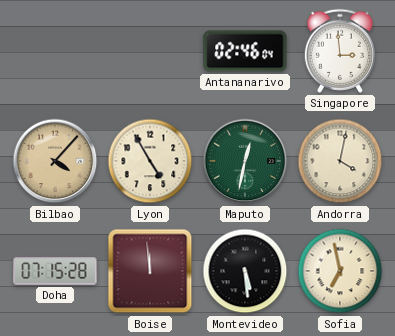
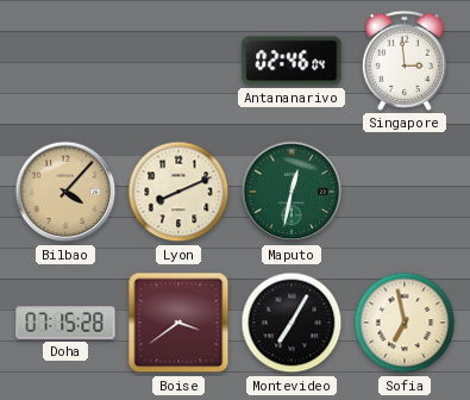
Lyon: 4:55 -> 8:11
Andorra: 4:02 -> none
Boise: 11:59 -> 3:39
Montevideo: 5:29 -> 7:05
